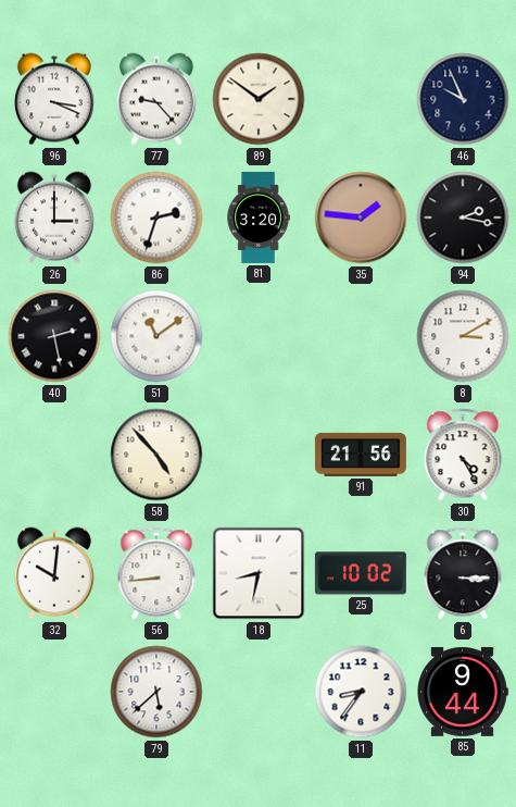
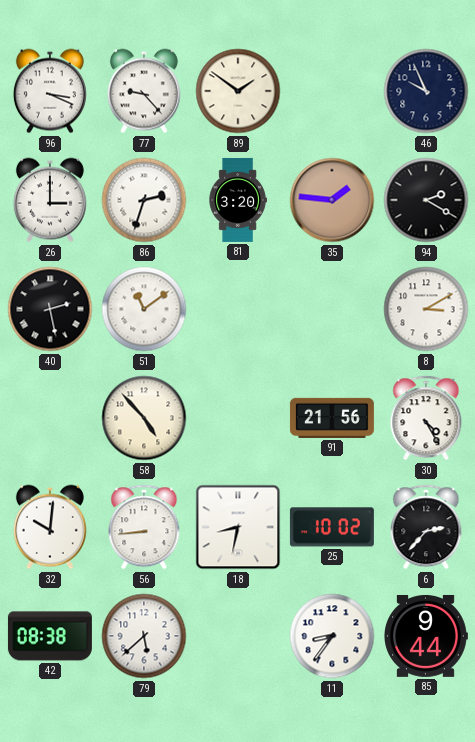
94: 2:17 -> 2:20
6: 3:15 -> 2:37
42: none -> 08:38
